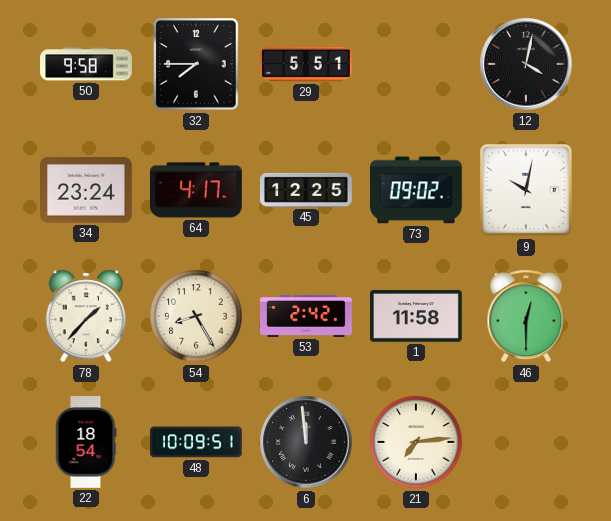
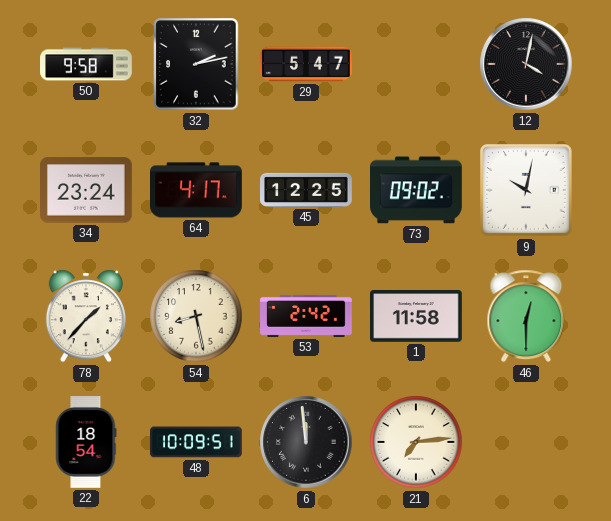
32: 7:45 -> 2:13
29: 5:51 -> 5:47
54: 8:25 -> 8:28
